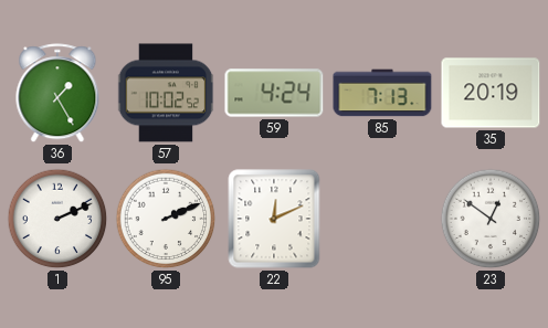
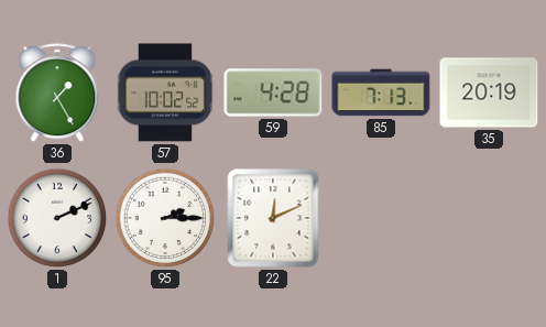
59: 4:24 -> 4:28
95: 2:11 -> 2:15
23: 12:51 -> none
